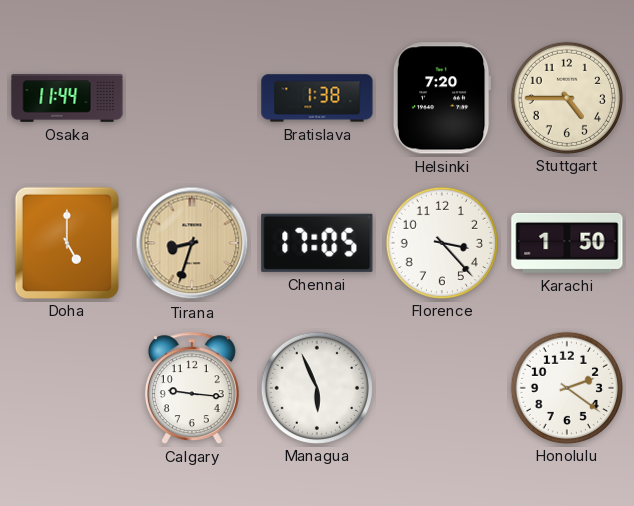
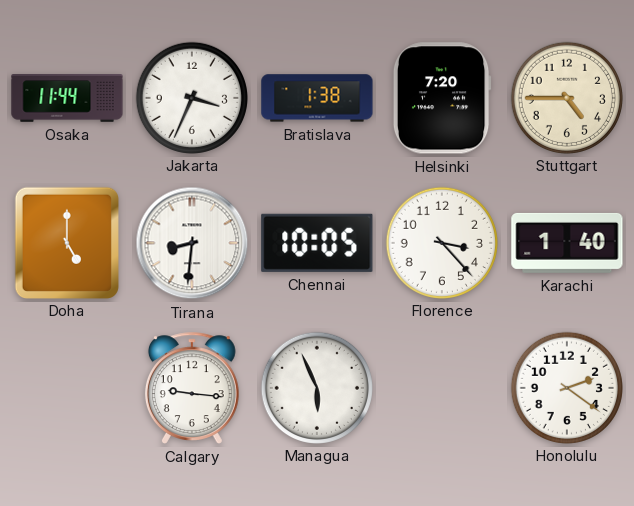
Jakarta: none -> 3:34
Tirana: 8:33 -> 8:31
Tirana dial: champagne -> white
Chennai: 17:05 -> 10:05
Karachi: 1:50 -> 1:40
